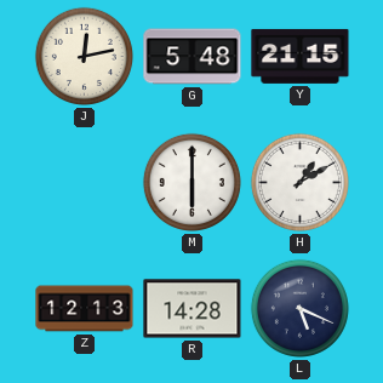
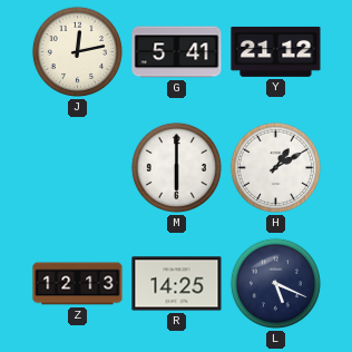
G: 5:48 -> 5:41
Y: 21:15 -> 21:12
R: 14:28 -> 14:25
